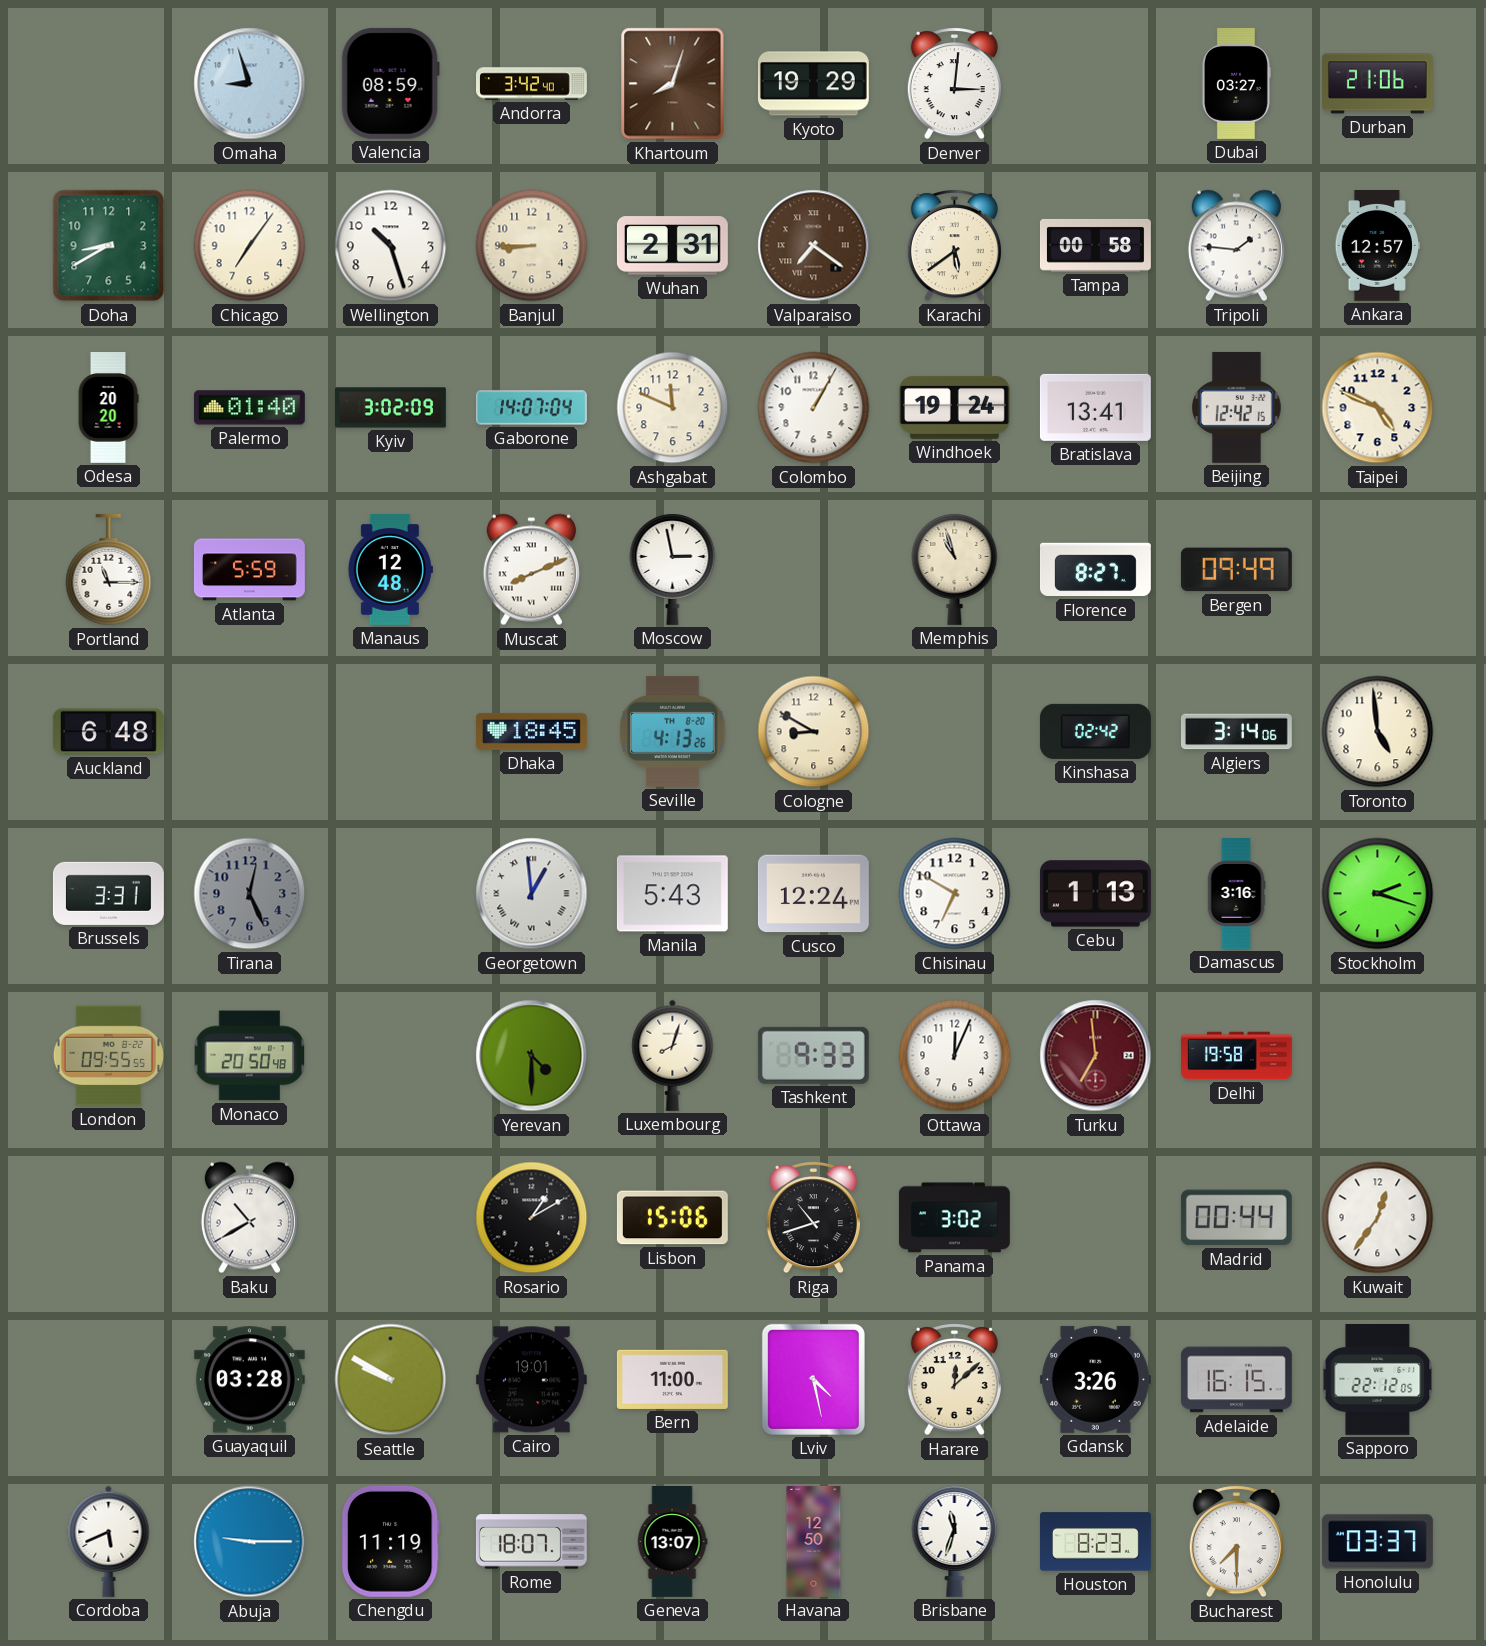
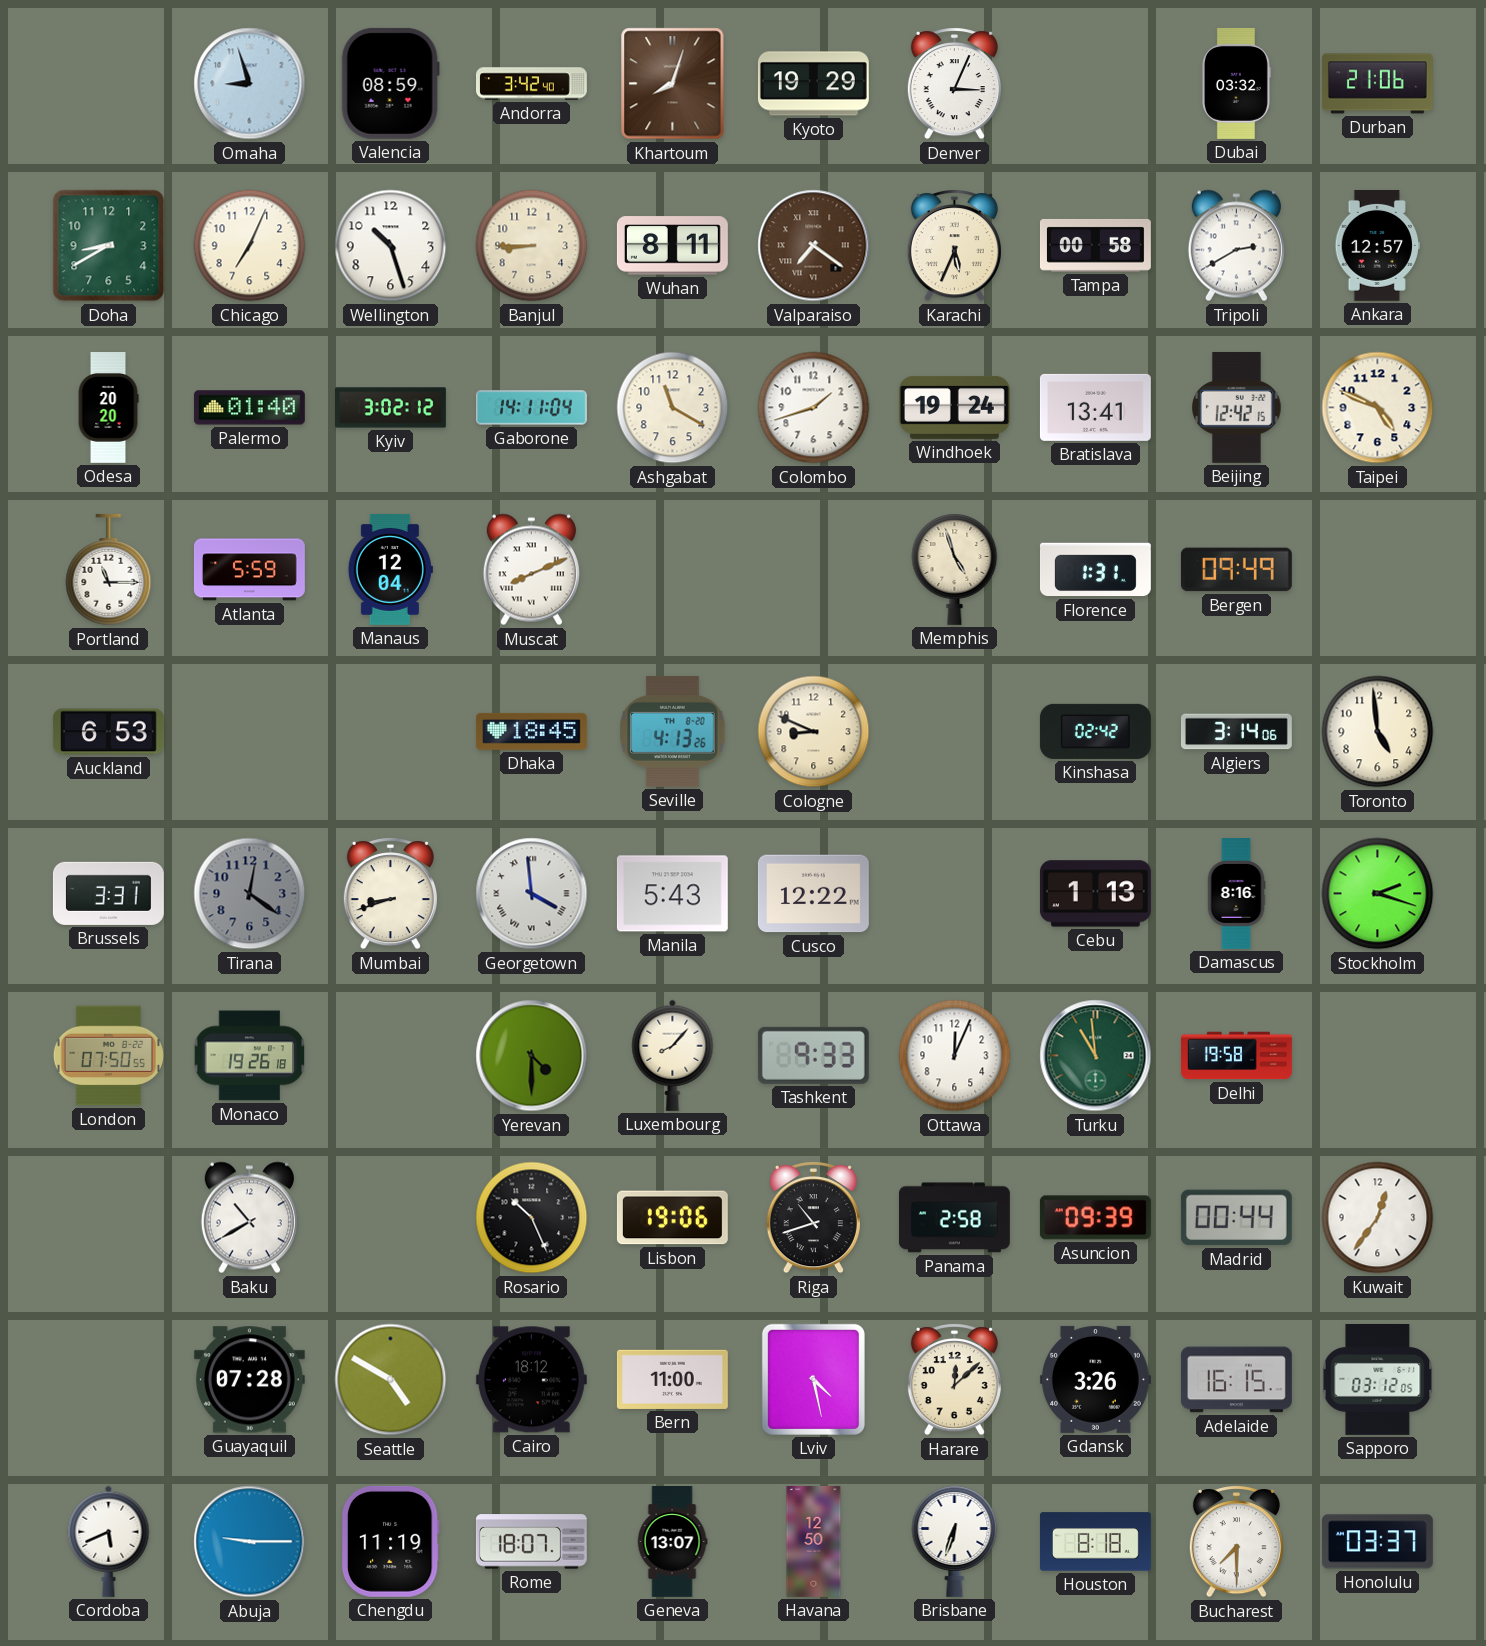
Denver: 3:01 -> 3:04
Dubai: 03:27 -> 03:32
Chicago: 7:06 -> 7:04
Wuhan: 2:31 -> 8:11
Karachi: 5:39 -> 5:34
Tripoli: 1:46 -> 2:40
Kyiv: 3:02:09 -> 3:02:12
Gaborone: 14:07 -> 14:11
Ashgabat: 11:49 -> 11:20
Colombo: 1:05 -> 1:42
Manaus: 12:48 -> 12:04
Moscow: 2:58 -> none
Memphis: 10:57 -> 4:57
Florence: 8:27 -> 1:31
Auckland: 6:48 -> 6:53
Cologne: 8:50 -> 8:49
Tirana: 12:26 -> 12:21
Mumbai: none -> 8:42
Georgetown: 12:59 -> 3:59
Cusco: 12:24 -> 12:22
Chisinau: 6:50 -> none
Damascus: 3:16 -> 8:16
London: 09:55 -> 07:50
Monaco: 20:50 -> 19:26
Luxembourg: 8:03 -> 8:07
Turku: 6:59 -> 10:59
Turku dial: burgundy -> green
Rosario: 1:10 -> 10:26
Lisbon: 15:06 -> 19:06
Panama: 3:02 -> 2:58
Asuncion: none -> 09:39
Guayaquil: 03:28 -> 07:28
Seattle: 9:50 -> 4:50
Cairo: 19:01 -> 18:12
Sapporo: 22:12 -> 03:12
Brisbane: 11:33 -> 6:33
Houston: 8:23 -> 8:18
